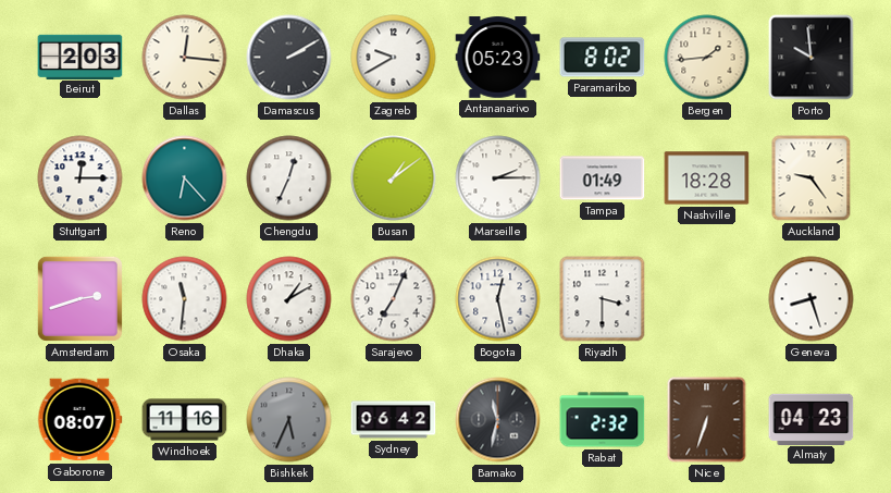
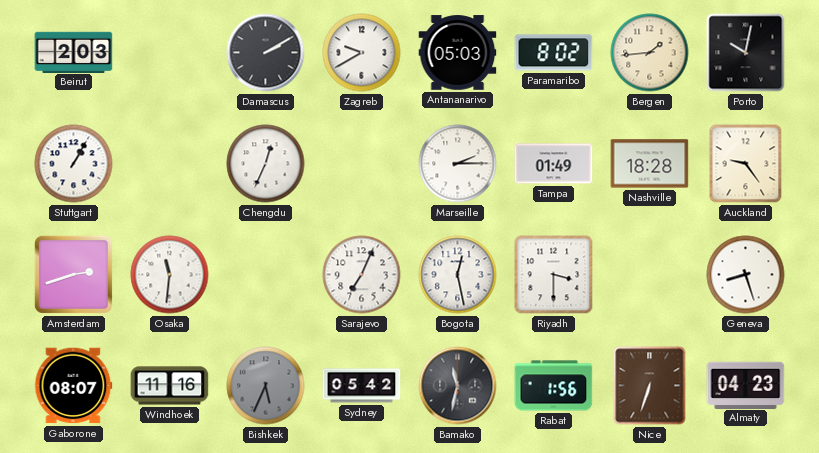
Dallas: 12:16 -> none
Antananarivo: 05:23 -> 05:03
Porto: 9:59 -> 10:02
Stuttgart: 12:15 -> 1:05
Reno: 6:23 -> none
Busan: 1:09 -> none
Dhaka: 1:10 -> none
Sydney: 06:42 -> 05:42
Rabat: 2:32 -> 1:56
